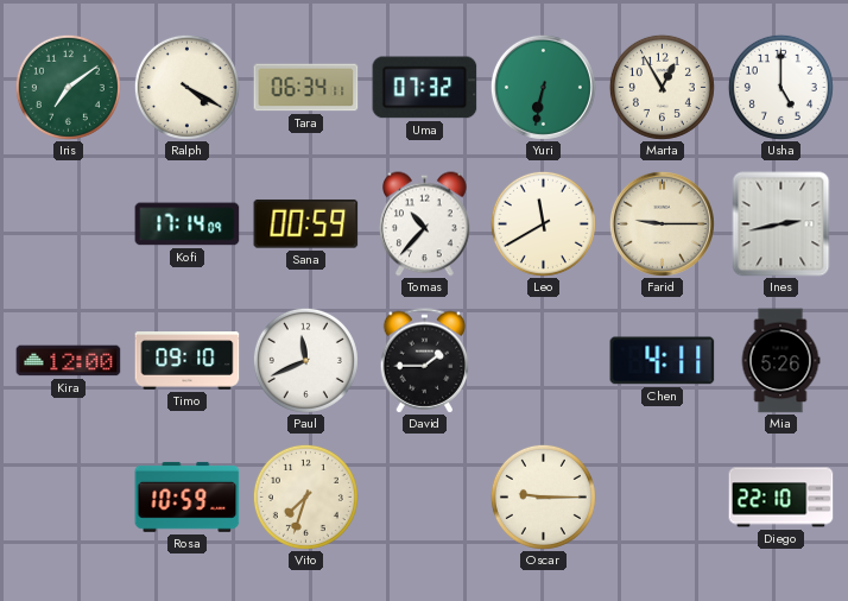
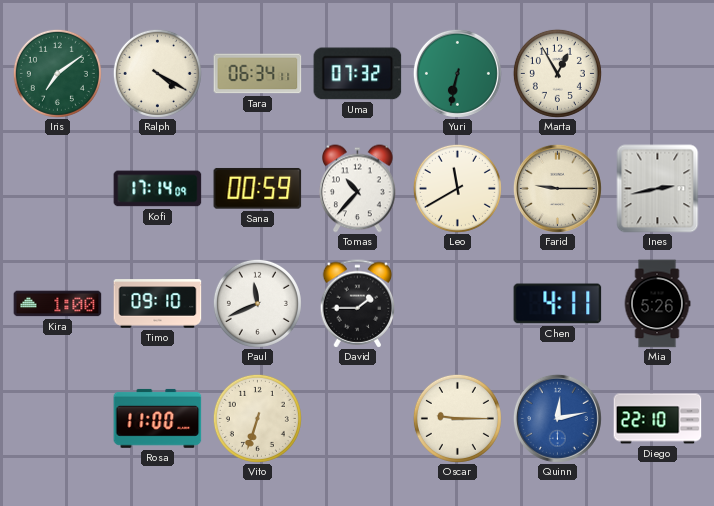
Usha: 5:00 -> none
Kira: 12:00 -> 1:00
Rosa: 10:59 -> 11:00
Vito: 7:33 -> 6:33
Quinn: none -> 12:13
